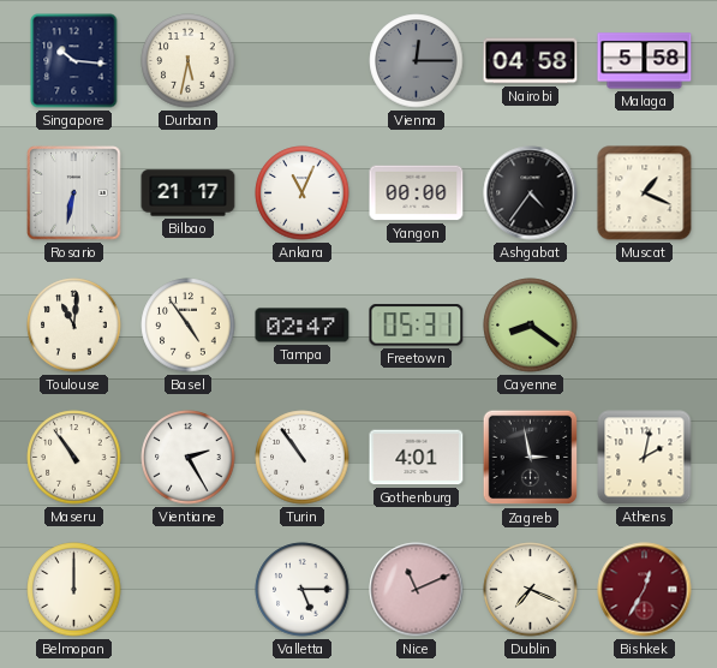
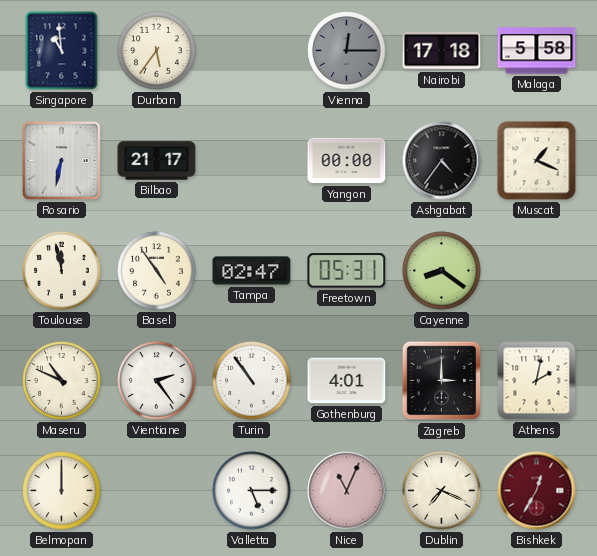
Singapore: 10:16 -> 10:59
Durban: 5:32 -> 5:36
Nairobi: 04:58 -> 17:18
Ankara: 11:04 -> none
Toulouse: 11:01 -> 11:58
Maseru: 10:54 -> 10:49
Vientiane: 2:25 -> 2:24
Zagreb: 2:58 -> 3:00
Nice: 11:11 -> 11:04
